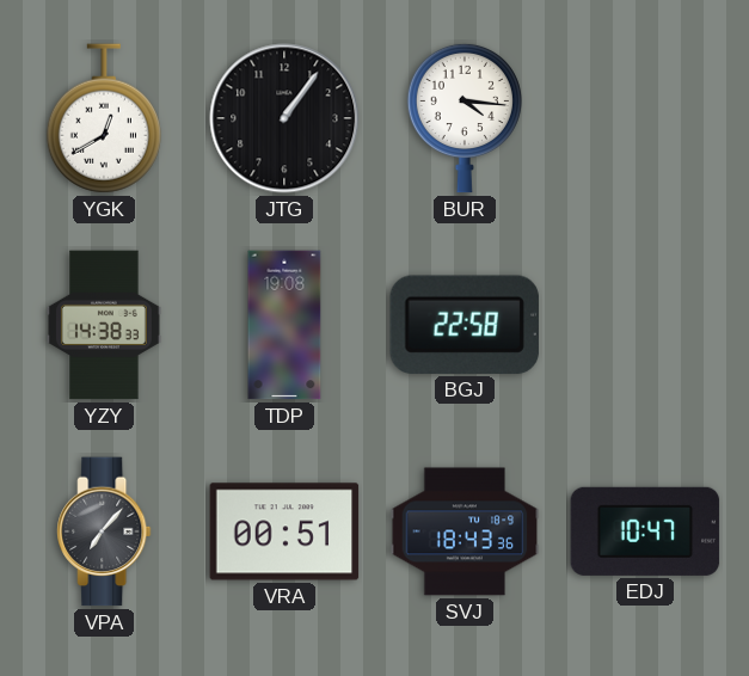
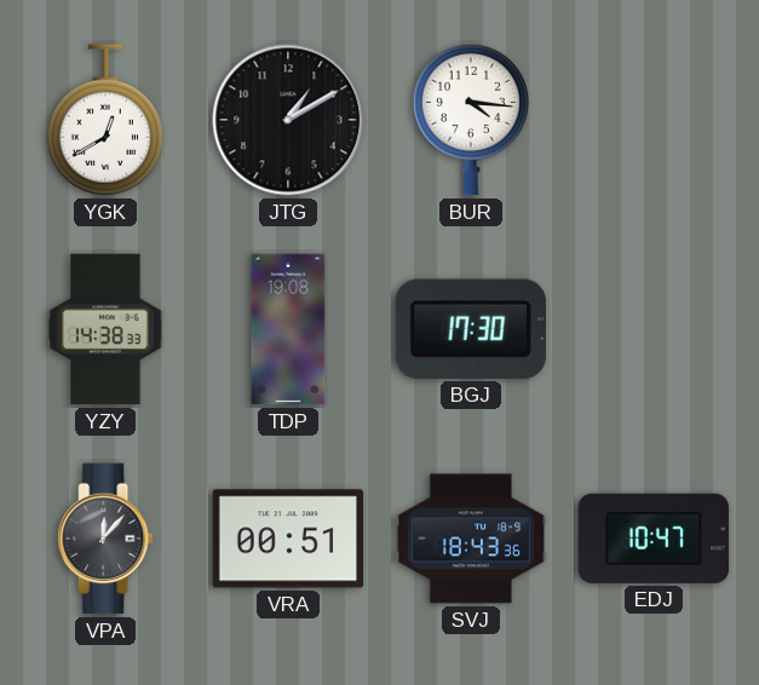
JTG: 1:06 -> 1:10
BGJ: 22:58 -> 17:30
VPA: 7:07 -> 12:07
